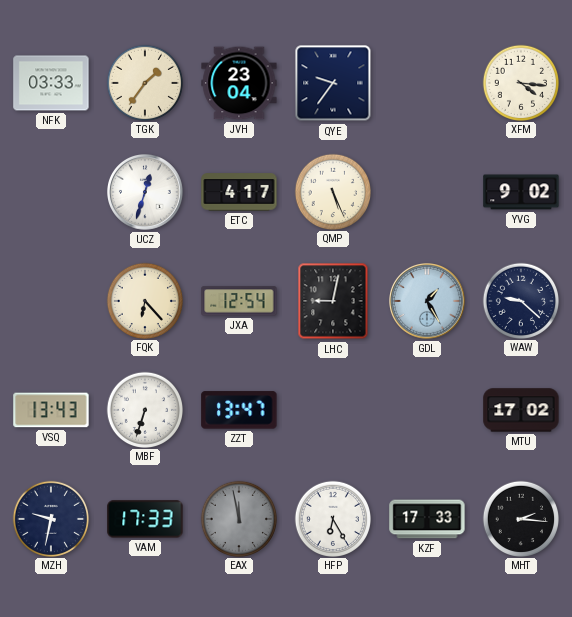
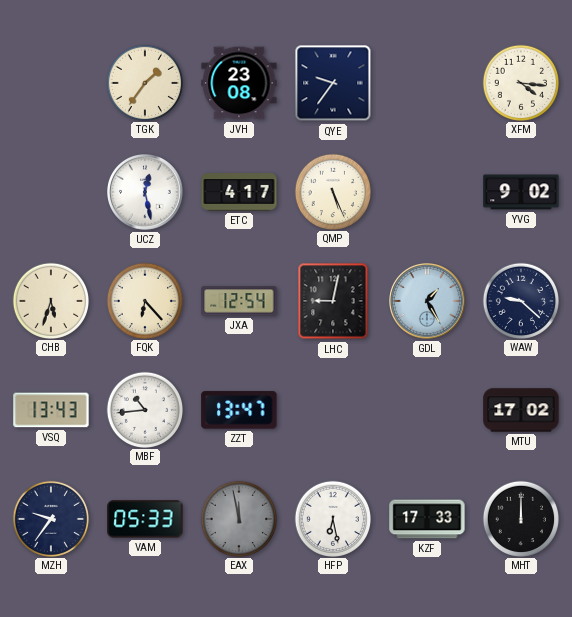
NFK: 03:33 -> none
JVH: 23:04 -> 23:08
UCZ: 12:33 -> 12:28
CHB: none -> 5:33
MBF: 6:33 -> 10:44
MZH: 9:32 -> 9:36
VAM: 17:33 -> 05:33
HFP: 6:25 -> 6:28
MHT: 2:16 -> 12:00
